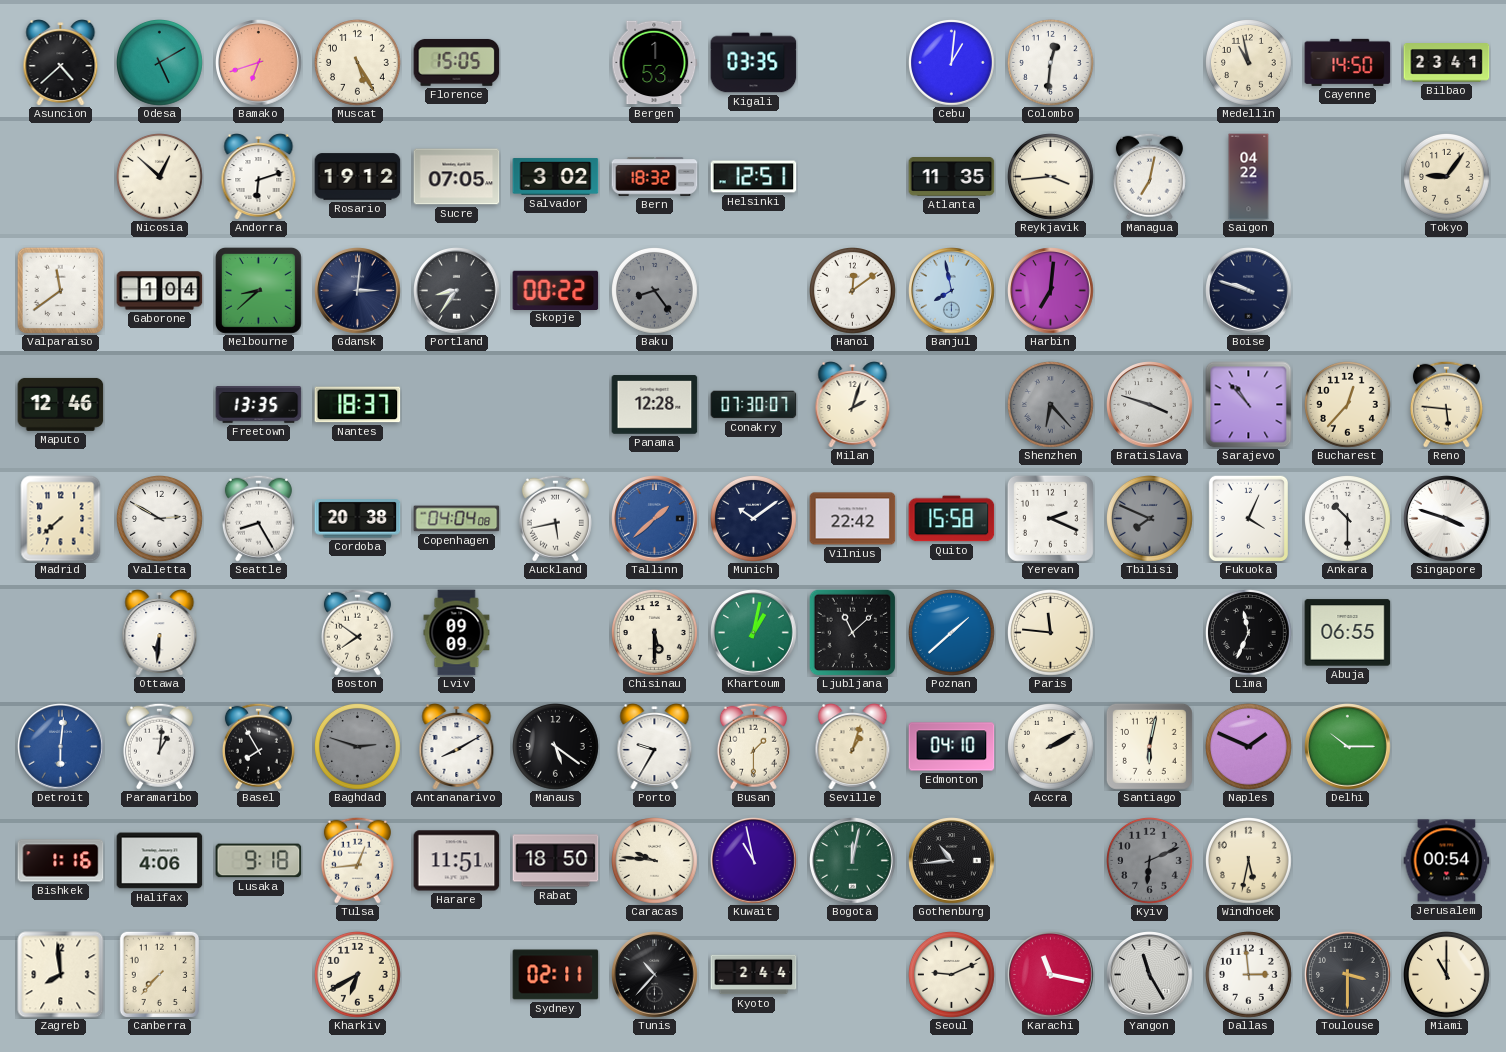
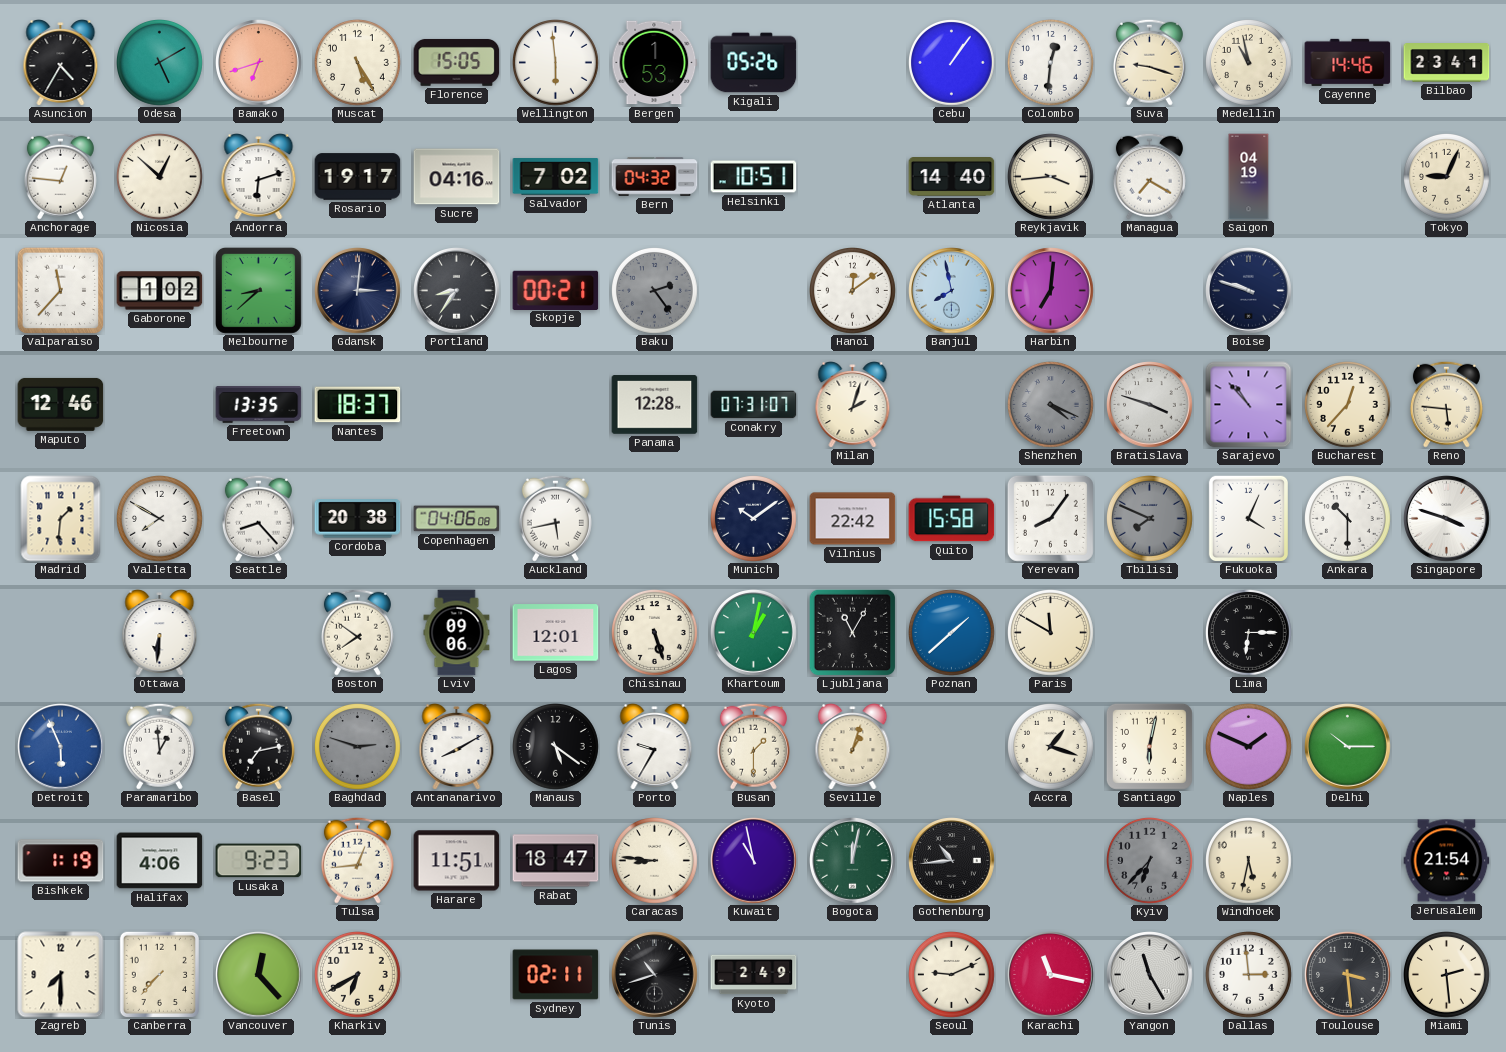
Asuncion: 4:38 -> 4:35
Wellington: none -> 5:59
Kigali: 03:35 -> 05:26
Cebu: 1:01 -> 1:06
Suva: none -> 9:18
Cayenne: 14:50 -> 14:46
Anchorage: none -> 12:46
Rosario: 19:12 -> 19:17
Sucre: 07:05 -> 04:16
Salvador: 3:02 -> 7:02
Bern: 18:32 -> 04:32
Helsinki: 12:51 -> 10:51
Atlanta: 11:35 -> 14:40
Managua: 7:02 -> 7:20
Saigon: 04:22 -> 04:19
Tokyo: 9:06 -> 9:04
Valparaiso: 11:39 -> 11:37
Gaborone: 1:04 -> 1:02
Skopje: 00:22 -> 00:21
Baku: 8:24 -> 2:24
Conakry: 07:30 -> 07:31
Shenzhen: 6:23 -> 4:19
Madrid: 7:38 -> 1:31
Valletta: 2:50 -> 7:50
Seattle: 8:25 -> 8:23
Copenhagen: 04:04 -> 04:06
Tallinn: 1:38 -> none
Yerevan: 2:19 -> 8:06
Lviv: 09:09 -> 09:06
Lagos: none -> 12:01
Chisinau: 5:30 -> 5:27
Ljubljana: 11:08 -> 11:05
Paris: 11:46 -> 11:50
Lima: 11:34 -> 6:15
Abuja: 06:55 -> none
Detroit: 6:01 -> 5:56
Paramaribo: 1:01 -> 12:59
Basel: 7:55 -> 7:13
Edmonton: 04:10 -> none
Accra: 2:10 -> 1:18
Bishkek: 1:16 -> 1:19
Lusaka: 9:18 -> 9:23
Rabat: 18:50 -> 18:47
Caracas: 9:46 -> 8:46
Kyiv: 6:11 -> 6:37
Jerusalem: 00:54 -> 21:54
Zagreb: 7:59 -> 7:30
Vancouver: none -> 12:23
Tunis: 10:37 -> 10:42
Kyoto: 2:44 -> 2:49
Toulouse: 3:30 -> 3:29
Miami: 11:00 -> 2:29
